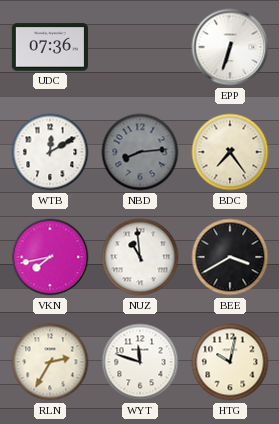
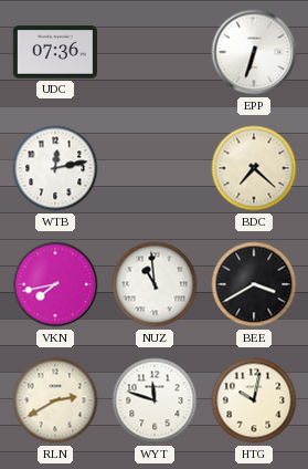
WTB: 12:10 -> 12:13
NBD: 8:14 -> none
BDC: 7:24 -> 7:22
RLN: 2:35 -> 2:40
